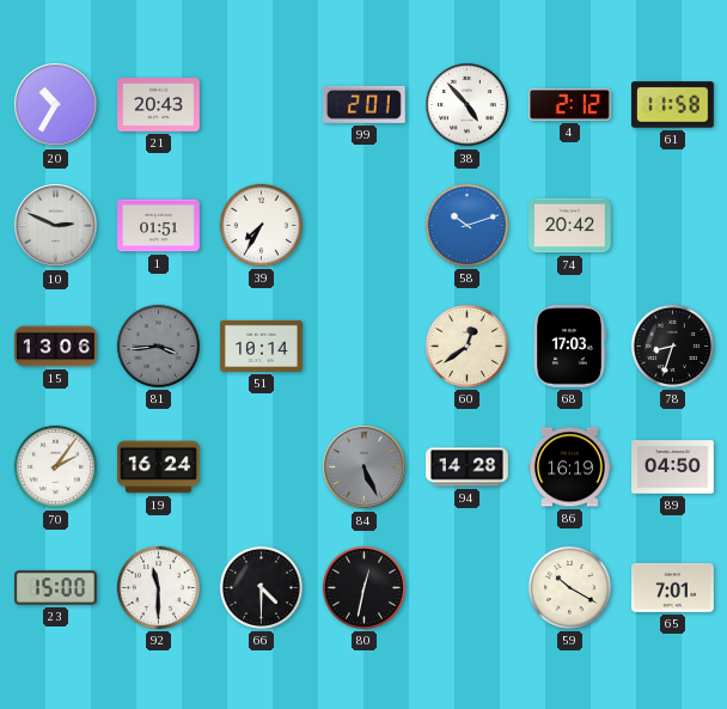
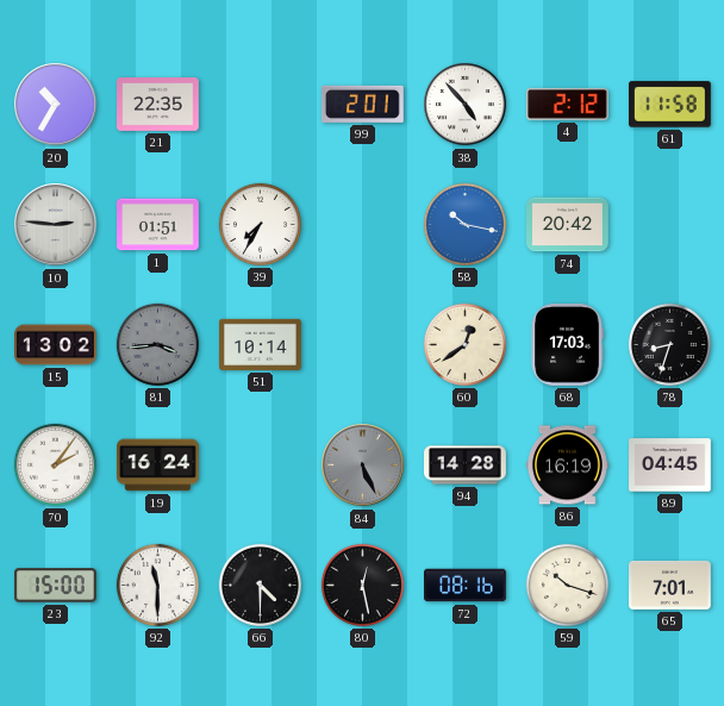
21: 20:43 -> 22:35
10: 2:49 -> 2:46
58: 10:12 -> 10:17
15: 13:06 -> 13:02
89: 04:50 -> 04:45
80: 12:32 -> 12:28
72: none -> 08:16
59: 10:20 -> 10:18
